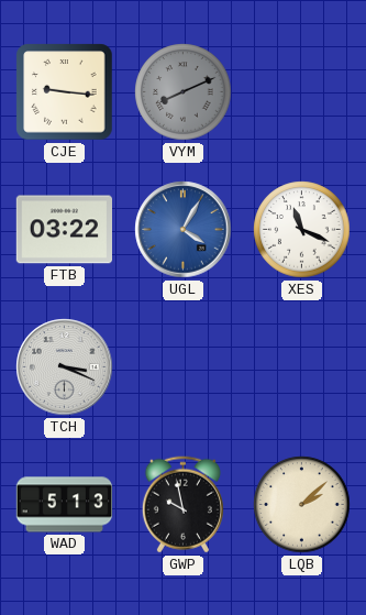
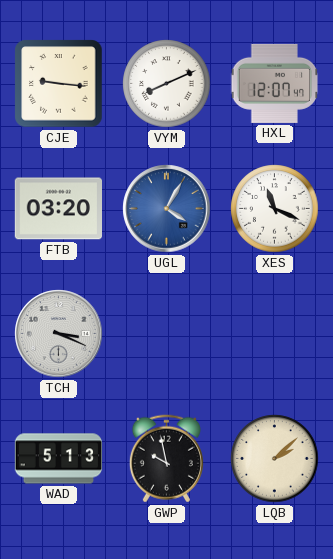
VYM dial: grey -> white
HXL: none -> 12:07
FTB: 03:22 -> 03:20
